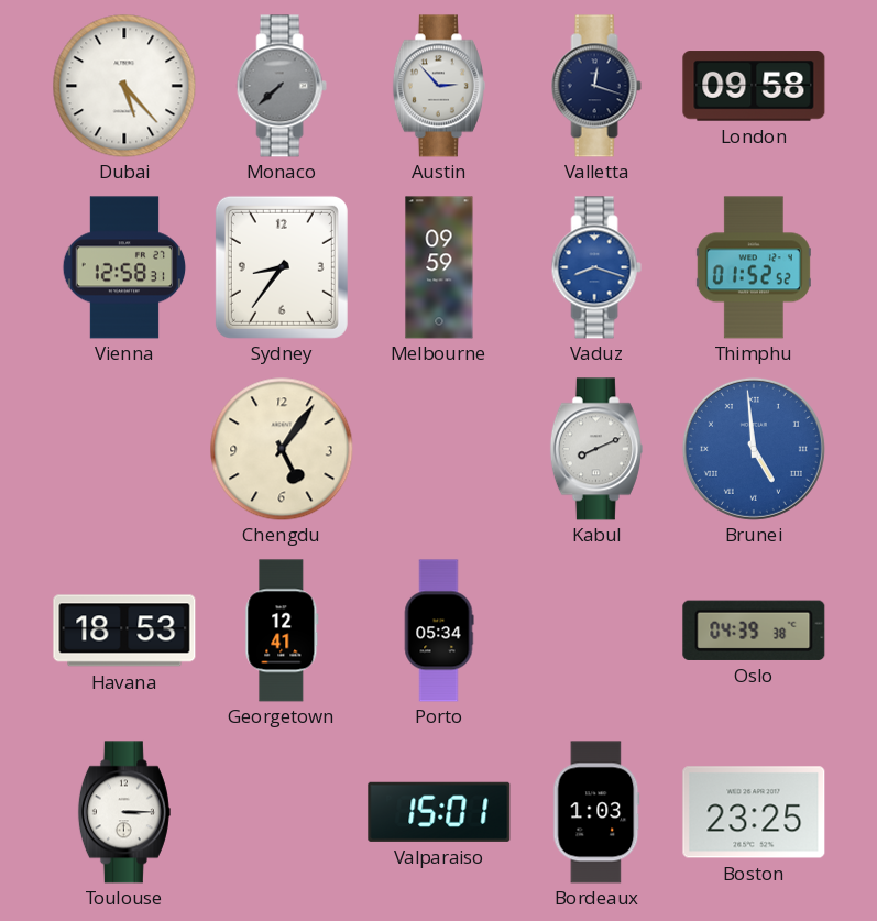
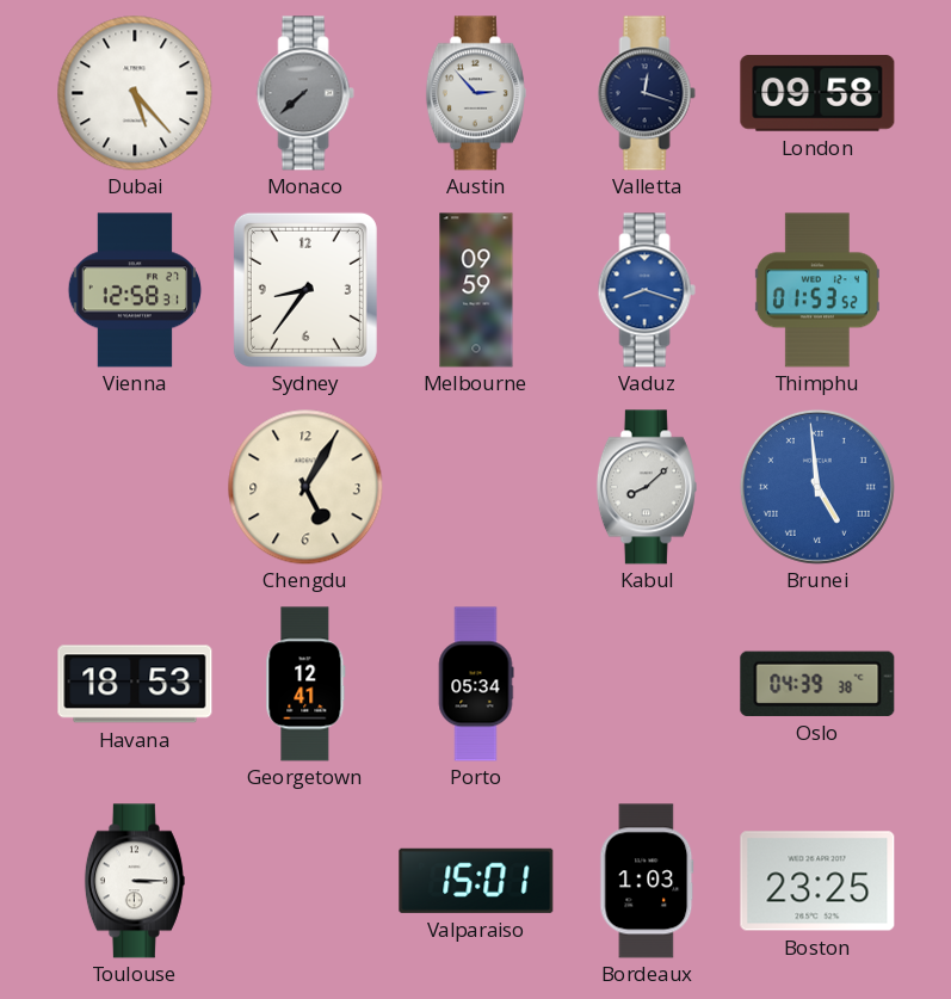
Thimphu: 01:52 -> 01:53
Chengdu: 5:06 -> 5:05
Kabul: 8:11 -> 8:08
